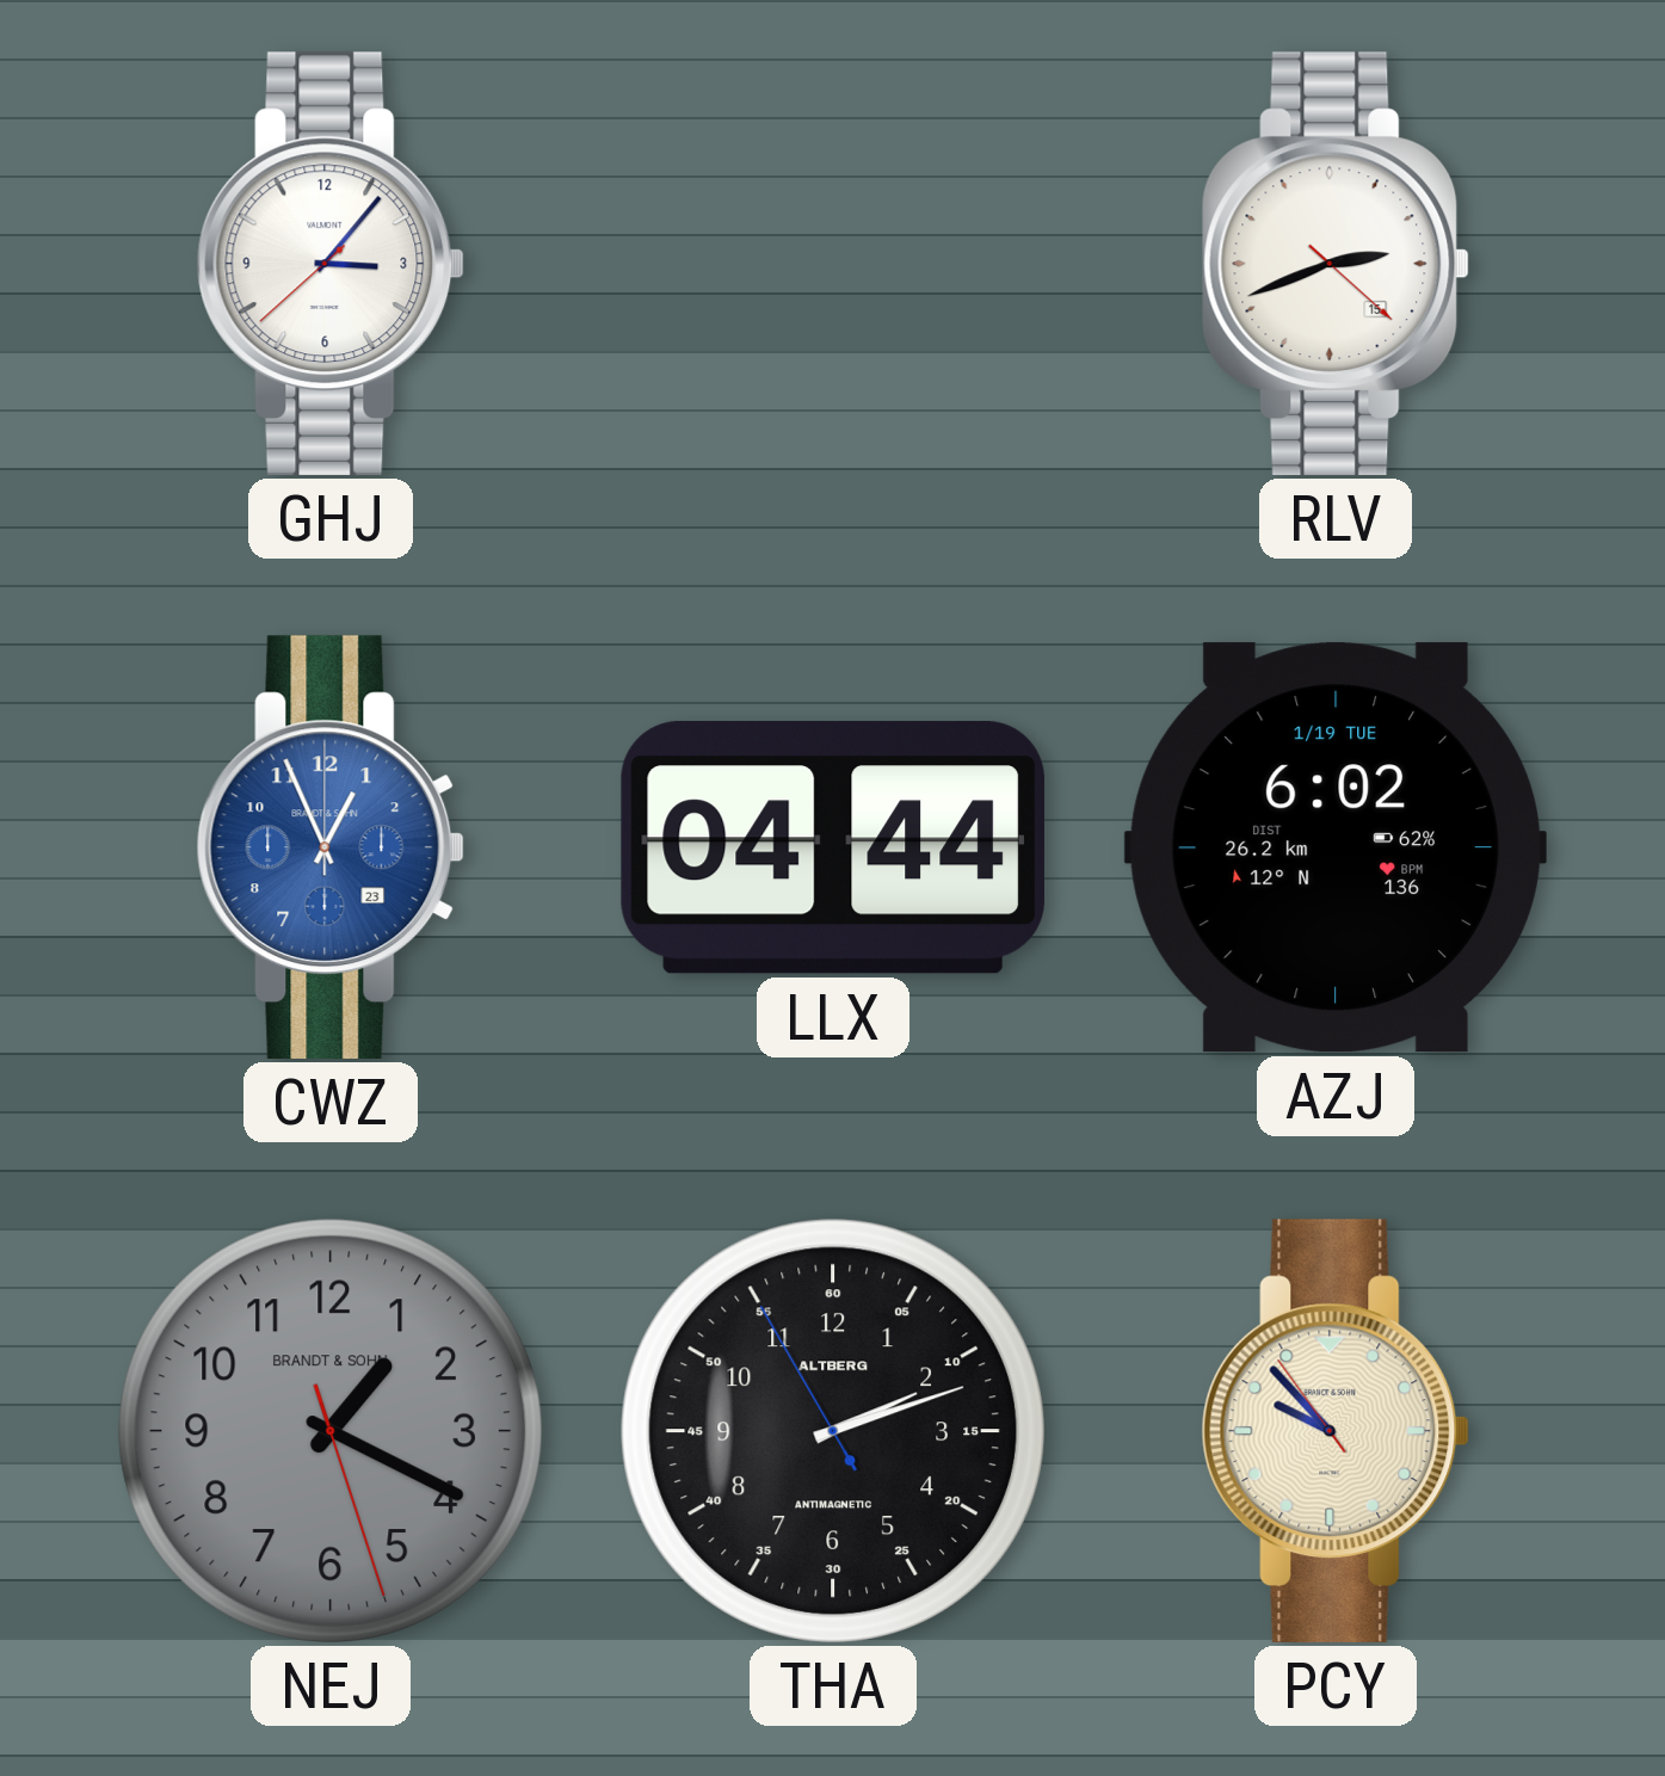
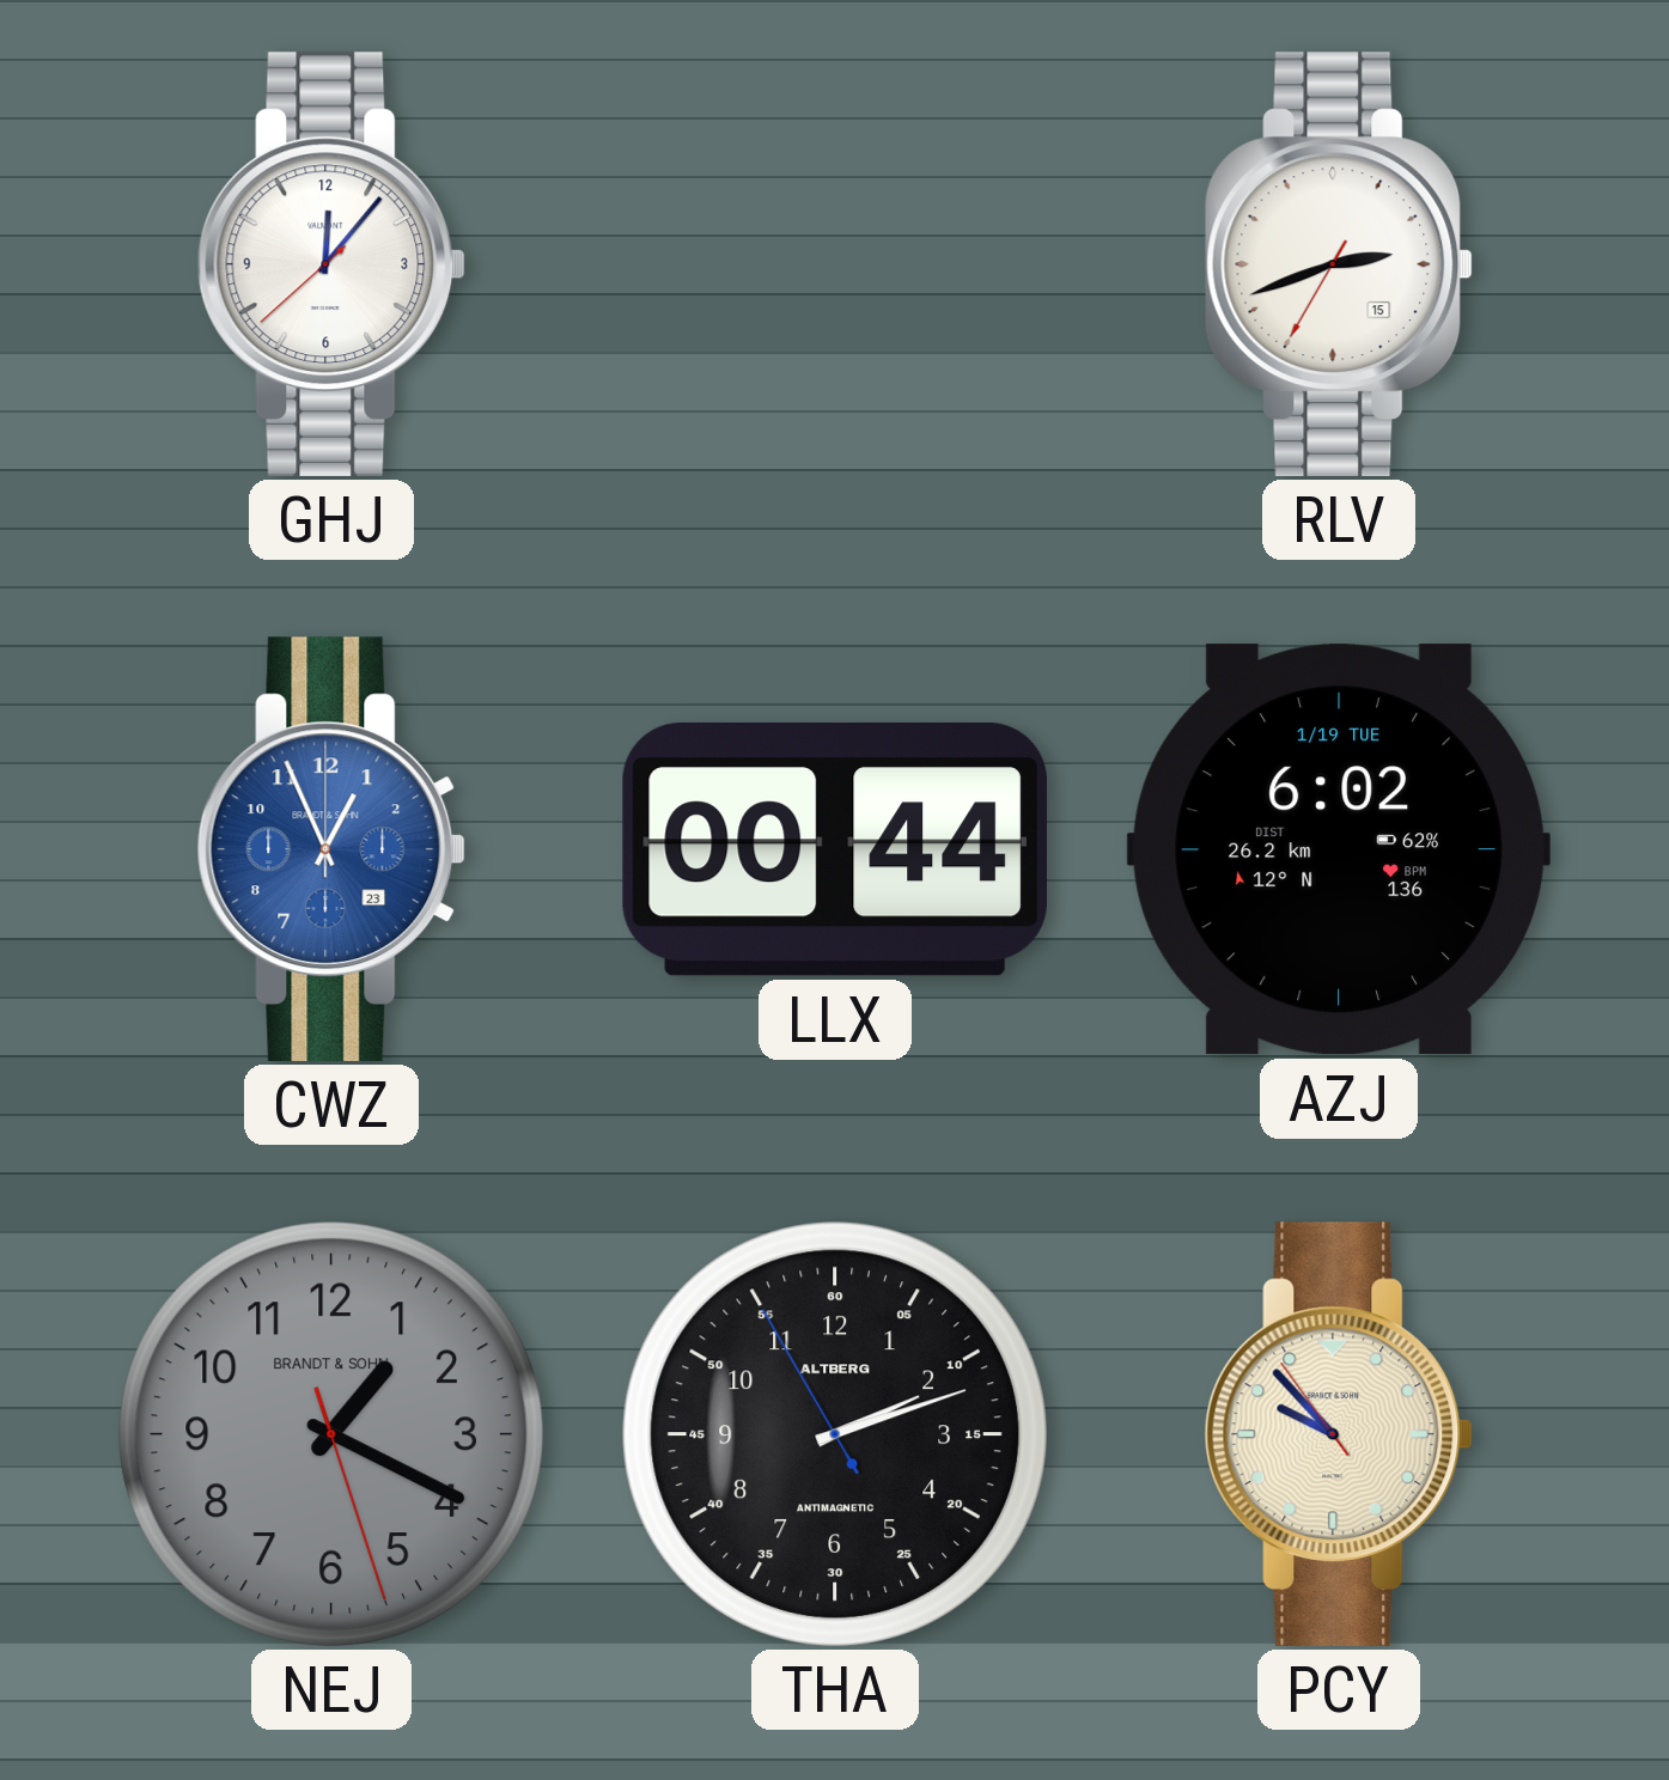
GHJ: 3:06 -> 12:06
RLV: 2:41:22 -> 2:41:35
LLX: 04:44 -> 00:44
